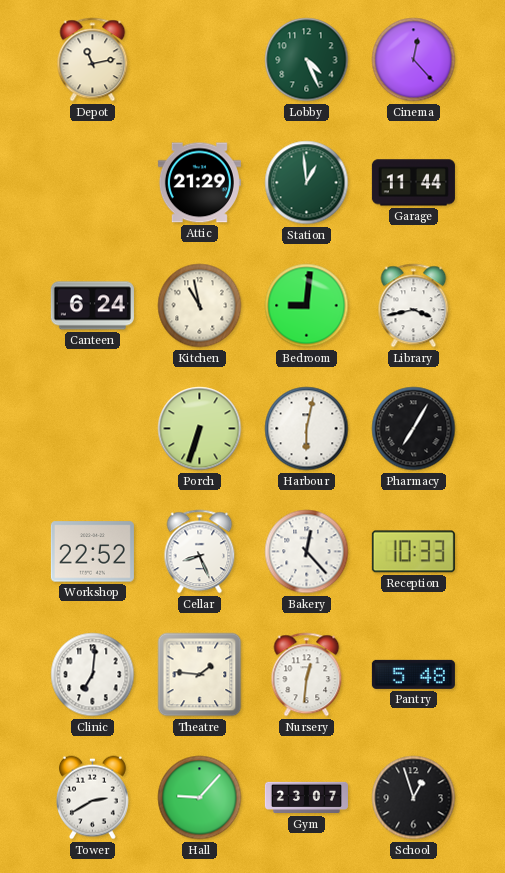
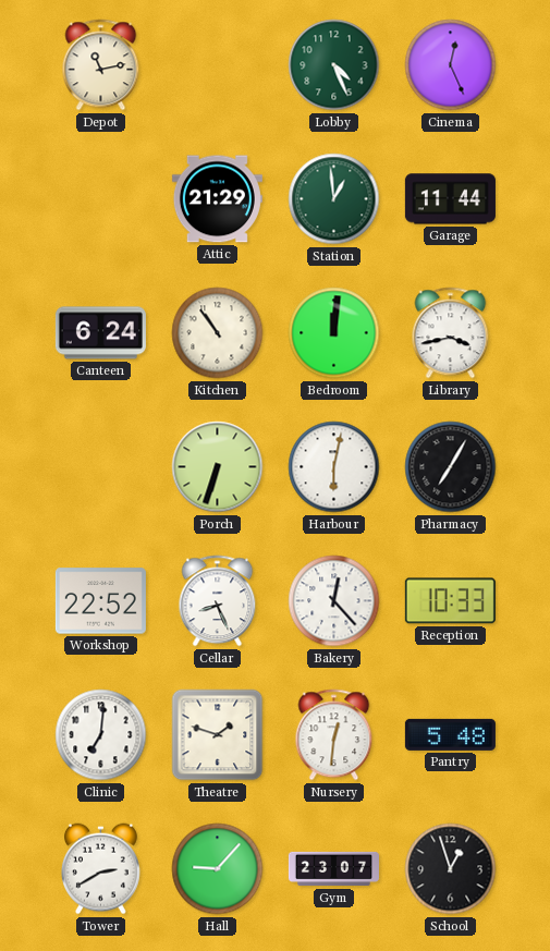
Cinema: 12:23 -> 12:26
Kitchen: 10:58 -> 10:54
Bedroom: 9:01 -> 12:01
Theatre: 1:46 -> 1:48
